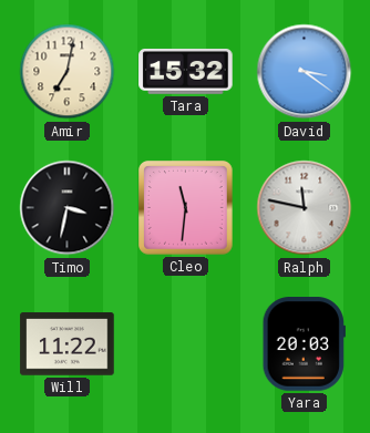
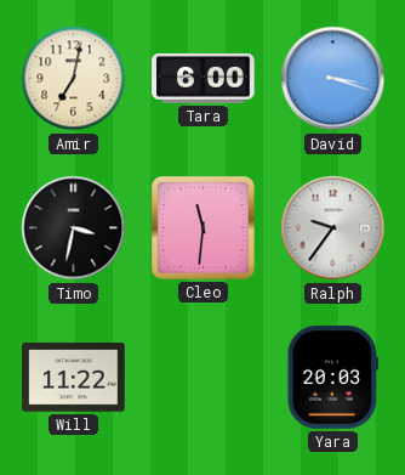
Tara: 15:32 -> 6:00
David: 3:21 -> 3:18
Ralph: 11:47 -> 9:36
